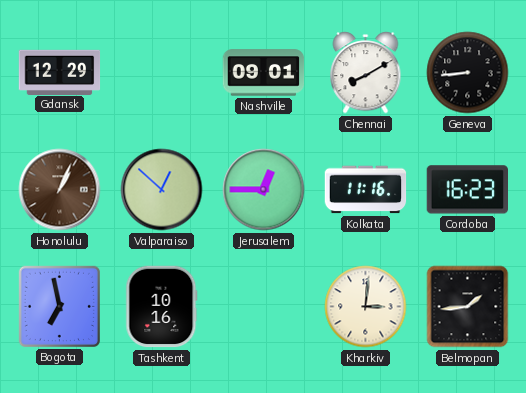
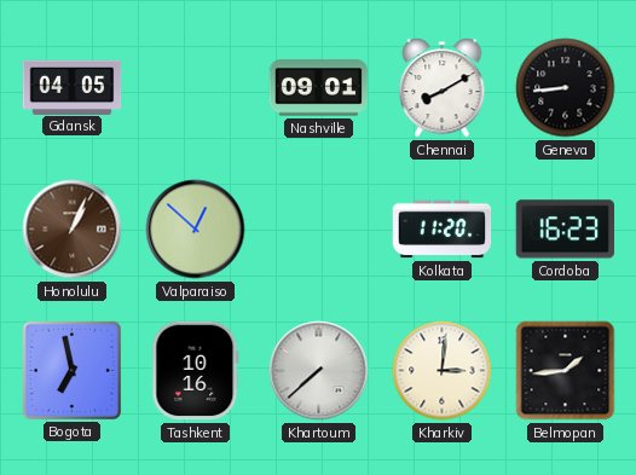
Gdansk: 12:29 -> 04:05
Jerusalem: 12:45 -> none
Kolkata: 11:16 -> 11:20
Khartoum: none -> 7:38
